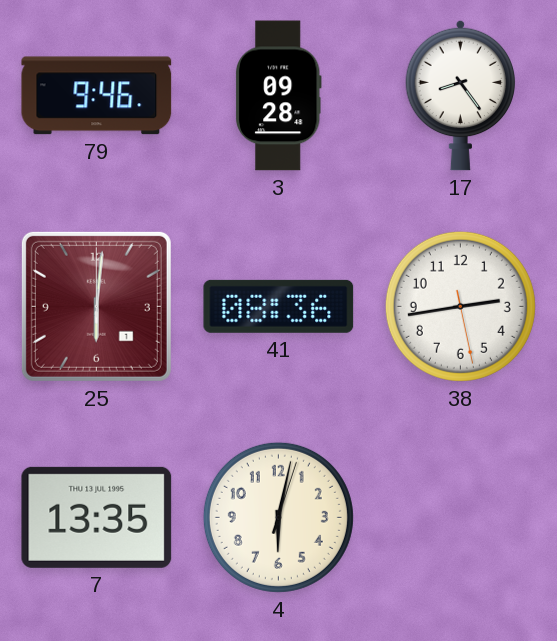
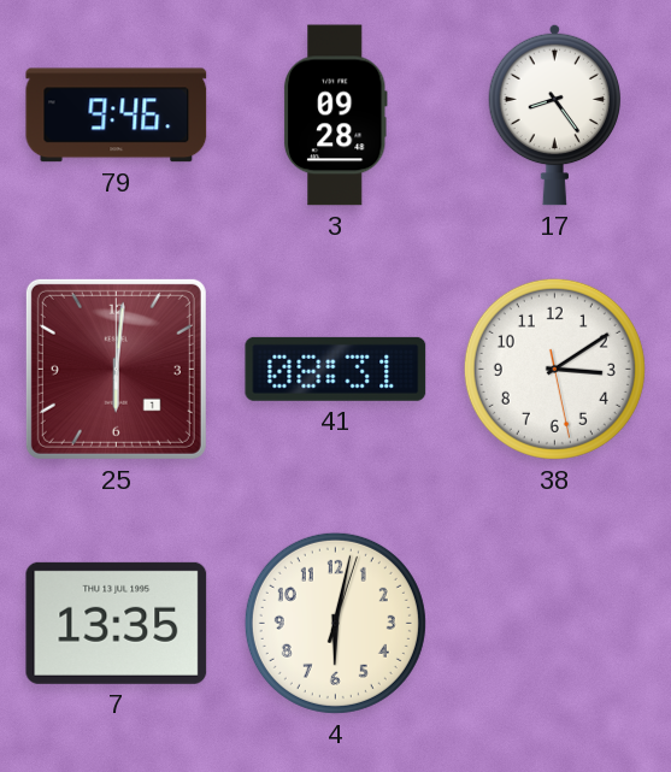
41: 08:36 -> 08:31
38: 2:43 -> 3:09
